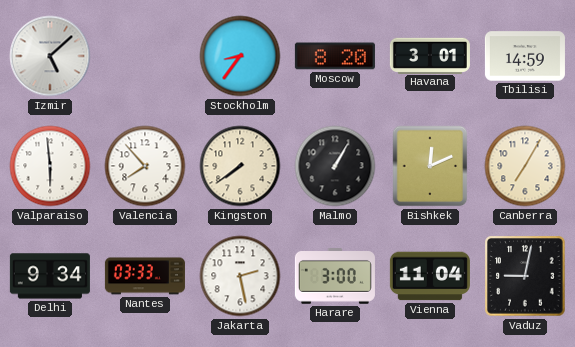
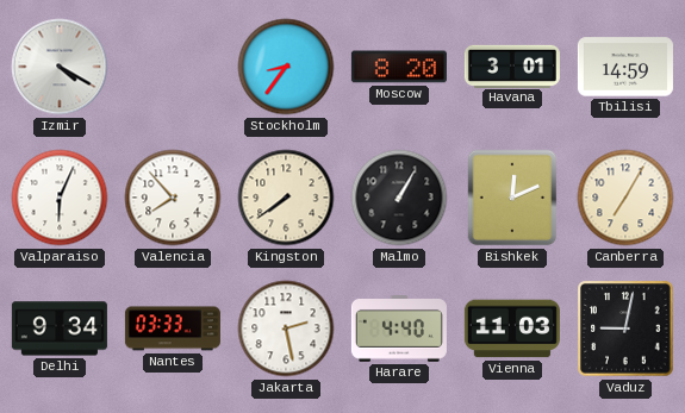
Izmir: 5:08 -> 4:20
Valparaiso: 5:59 -> 6:04
Harare: 3:00 -> 4:40
Vienna: 11:04 -> 11:03
